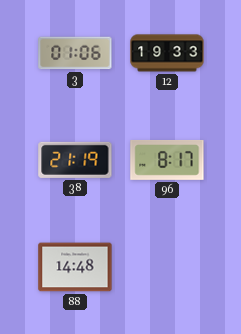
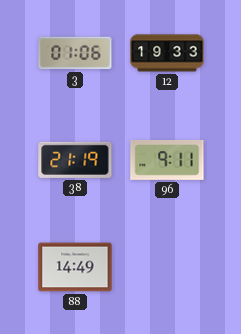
96: 8:17 -> 9:11
88: 14:48 -> 14:49
